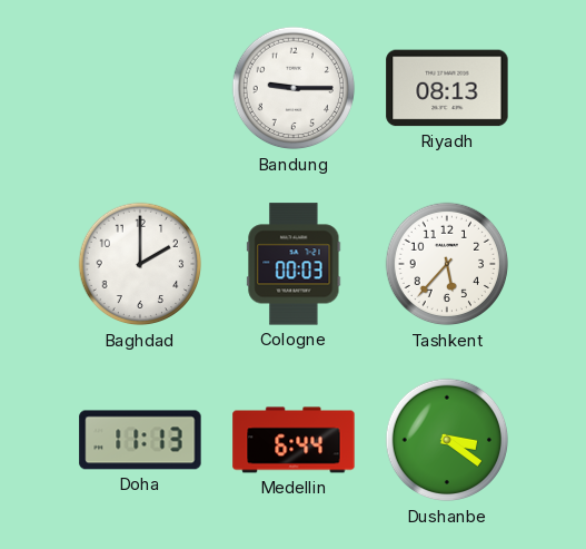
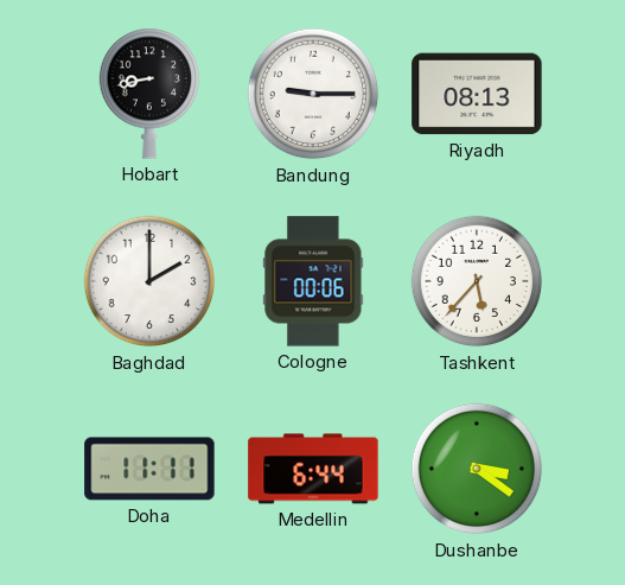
Hobart: none -> 8:43
Cologne: 00:03 -> 00:06
Doha: 11:13 -> 11:11
